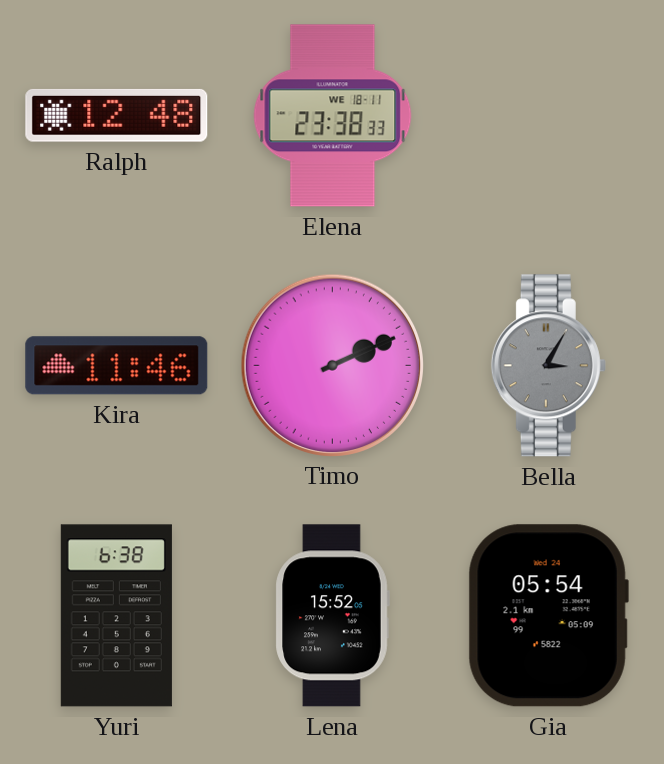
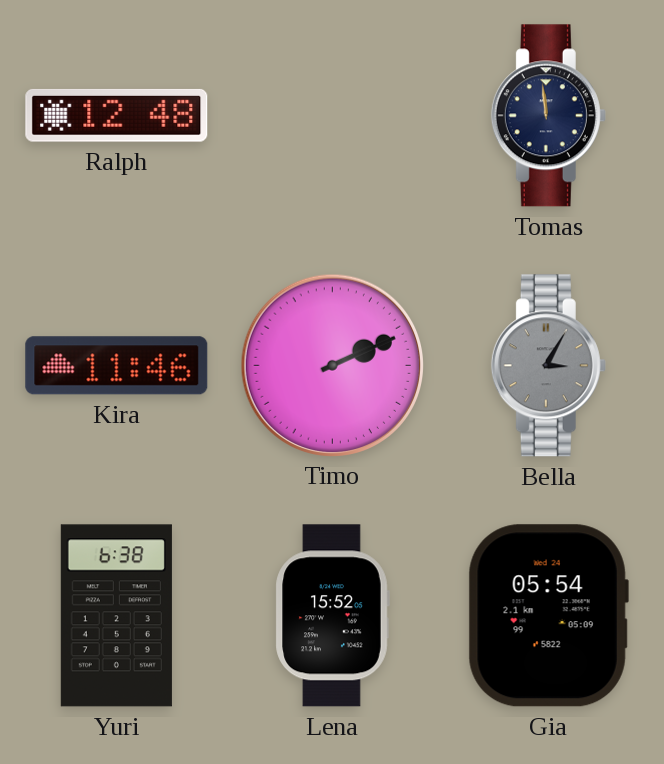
Elena: 23:38 -> none
Tomas: none -> 11:59
